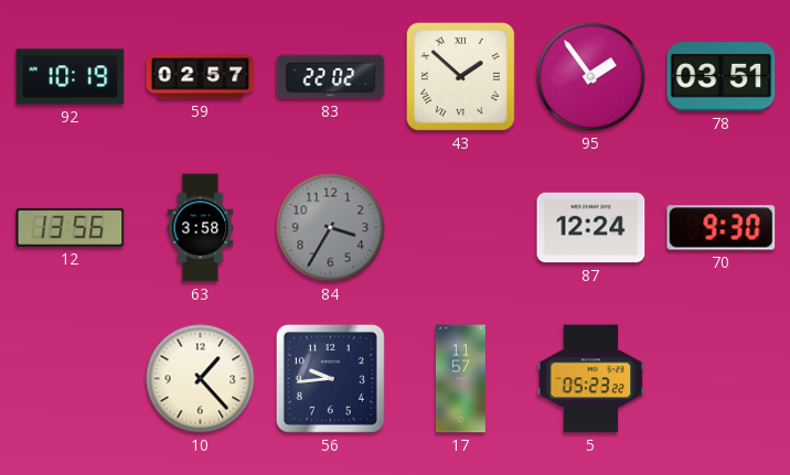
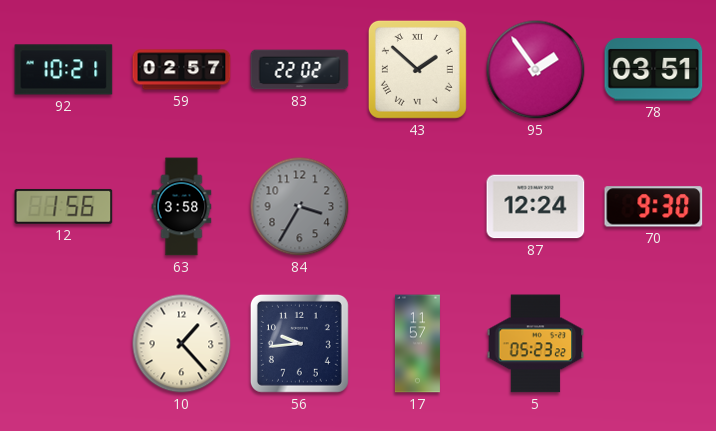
92: 10:19 -> 10:21
12: 13:56 -> 1:56
